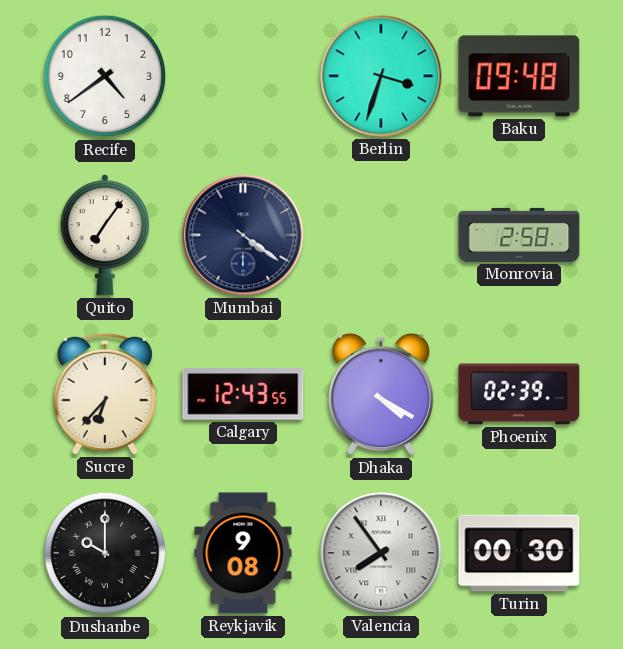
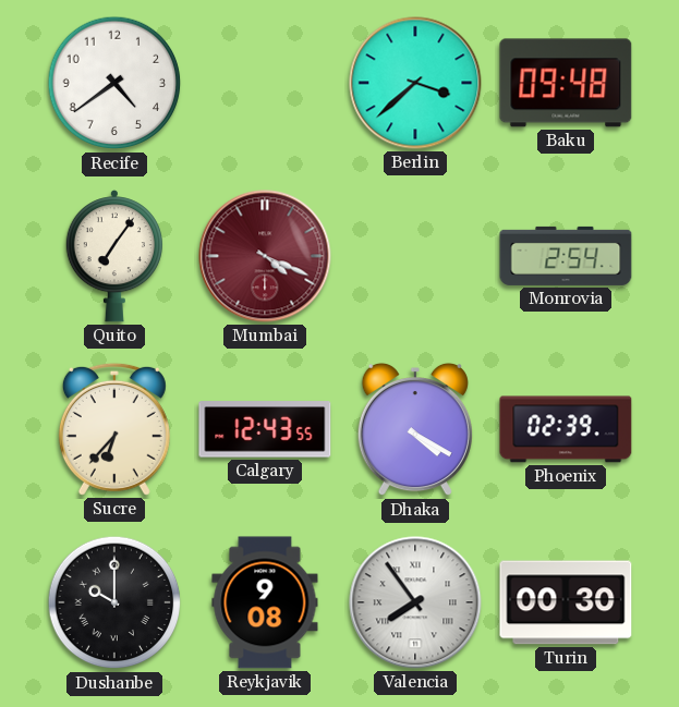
Berlin: 3:33 -> 3:38
Mumbai: 4:21 -> 4:19
Mumbai dial: navy -> burgundy
Monrovia: 2:58 -> 2:54
